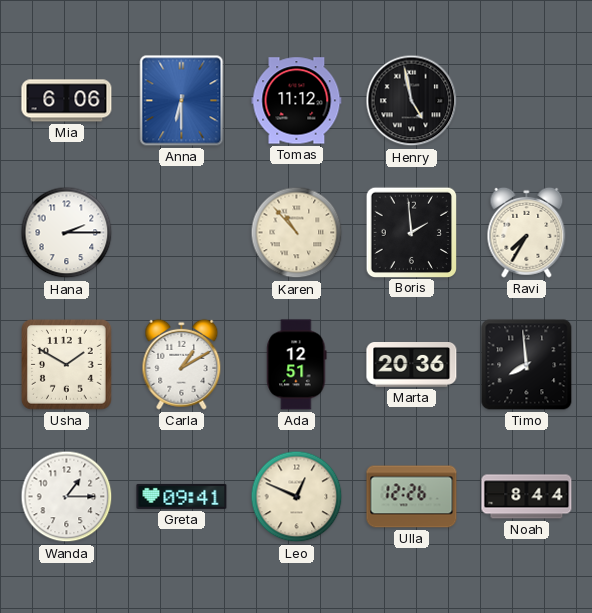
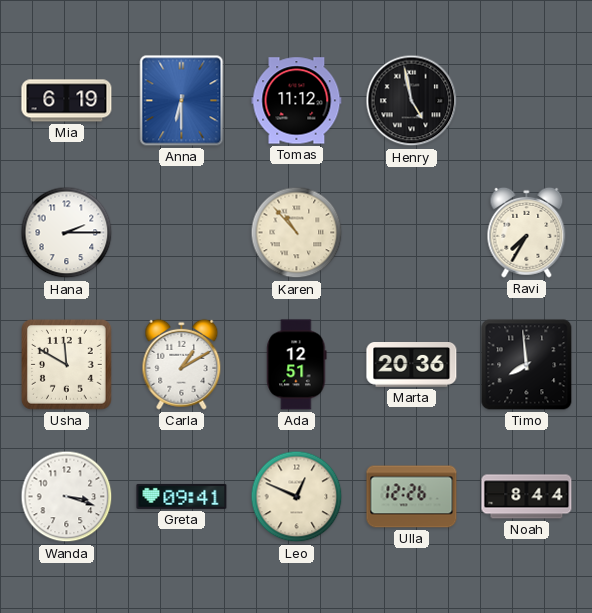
Mia: 6:06 -> 6:19
Boris: 1:59 -> none
Usha: 1:50 -> 11:50
Wanda: 1:15 -> 3:18
